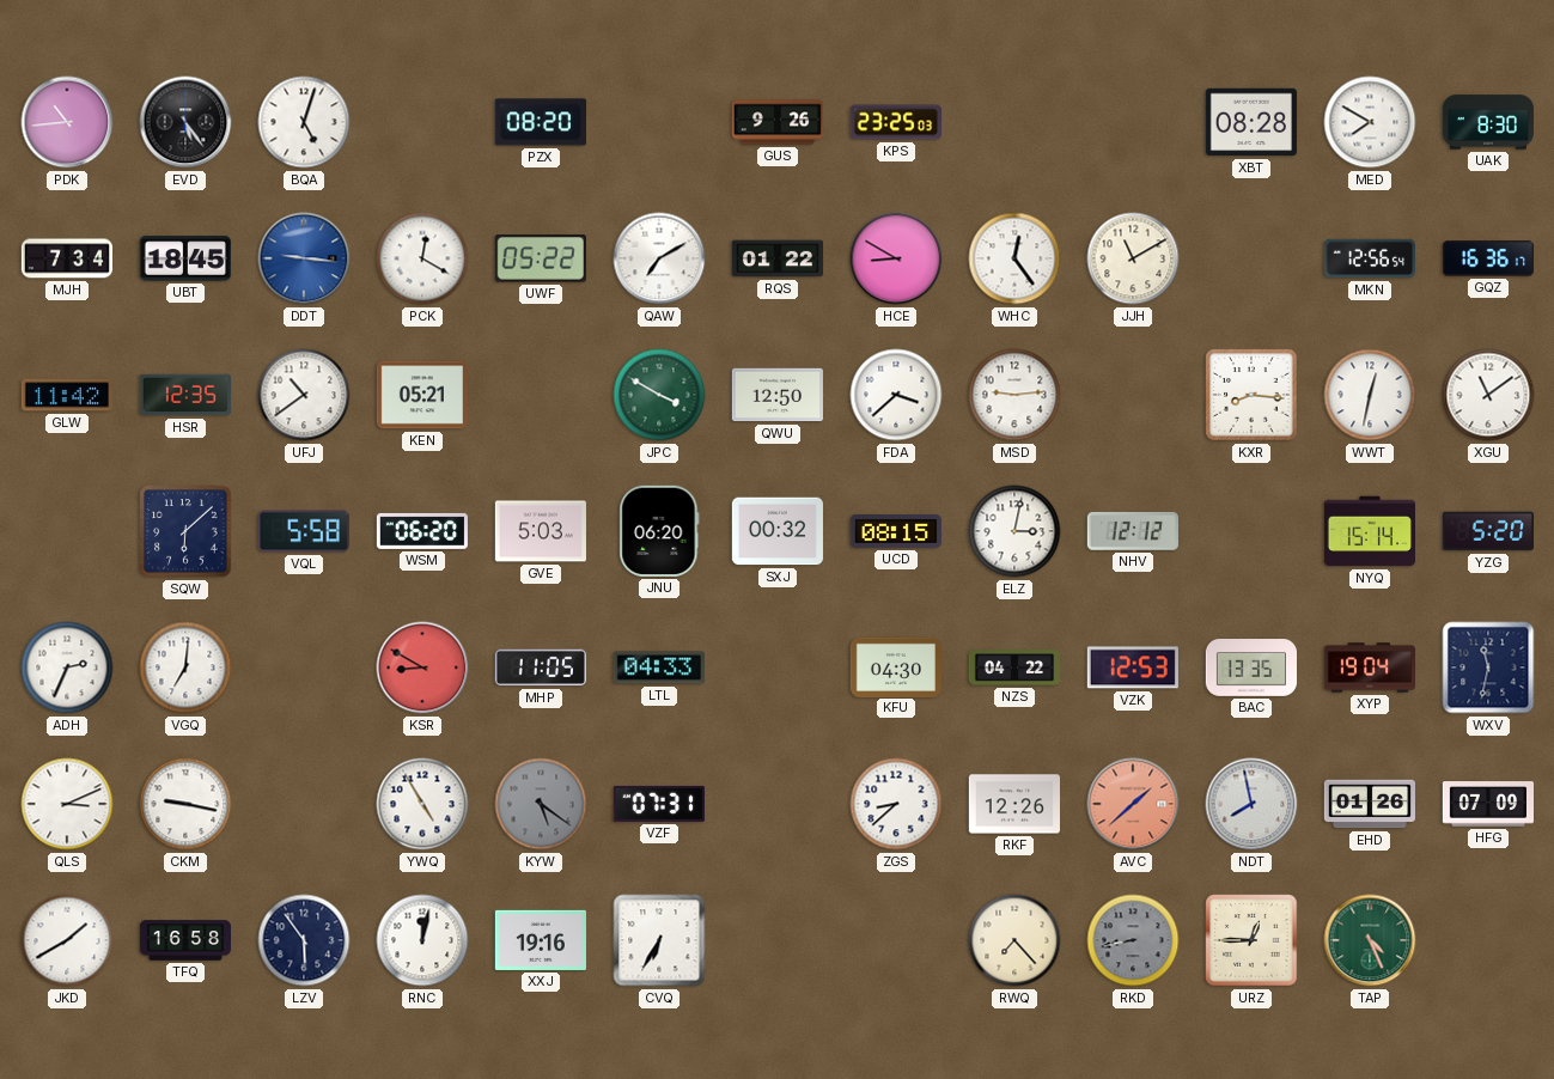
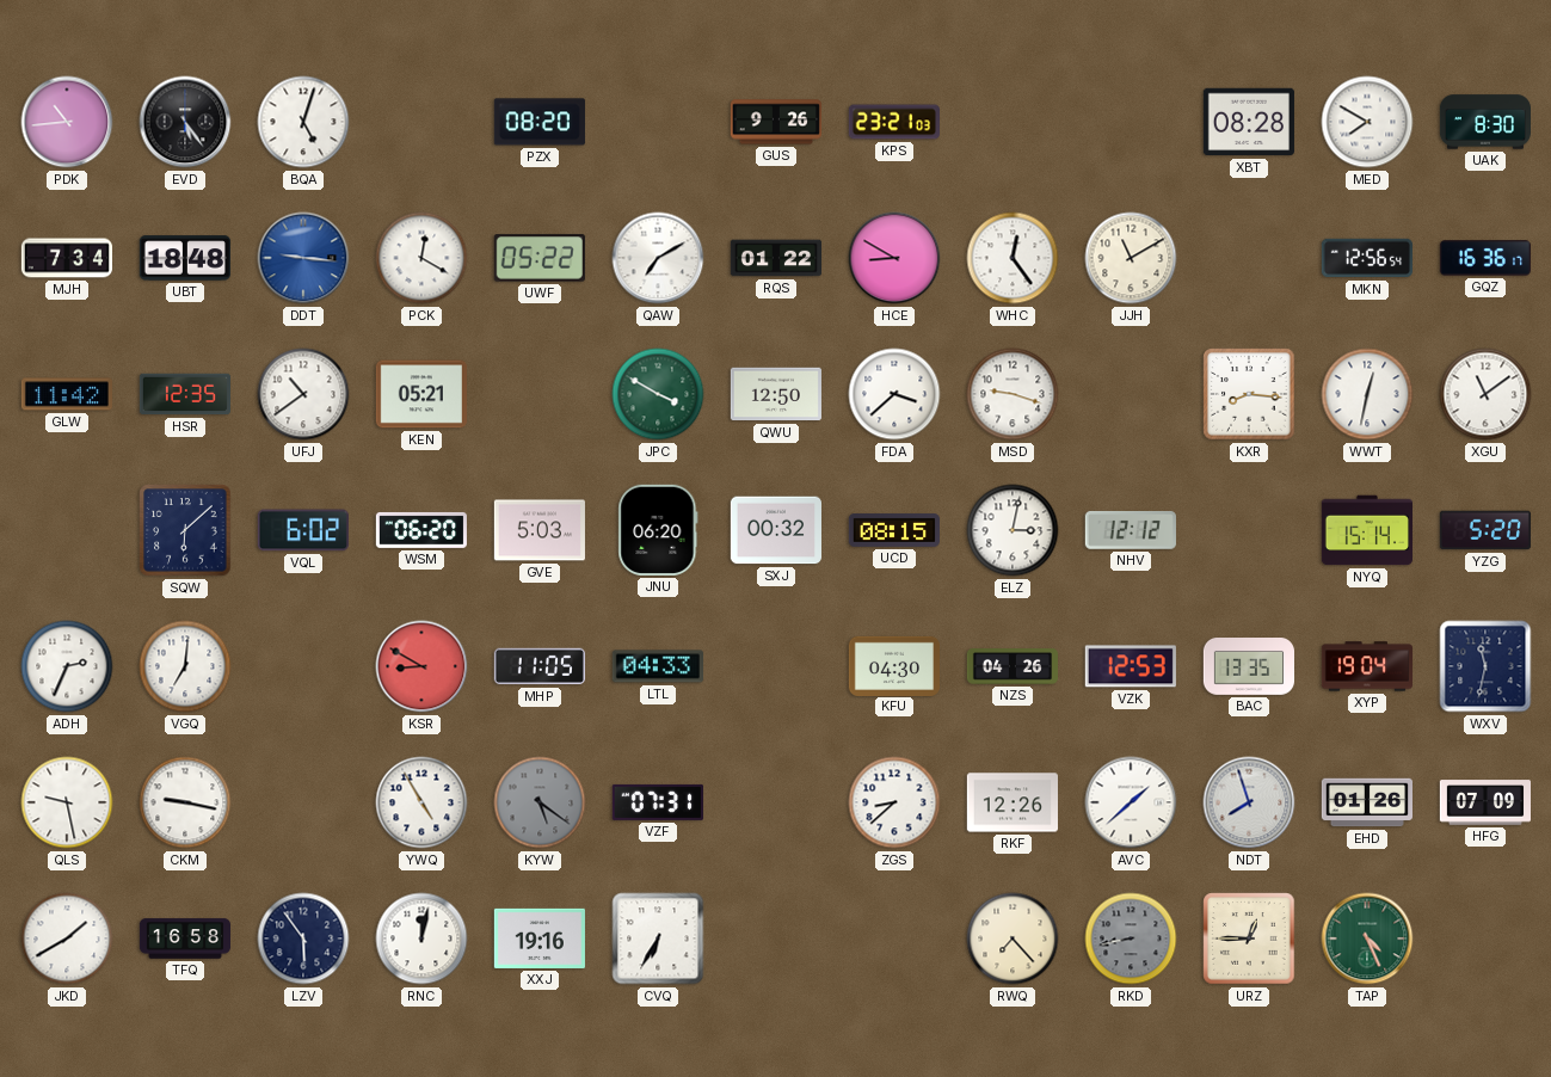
KPS: 23:25 -> 23:21
UBT: 18:45 -> 18:48
MSD: 9:14 -> 9:18
VQL: 5:58 -> 6:02
NZS: 04:22 -> 04:26
QLS: 3:11 -> 9:28
AVC dial: salmon -> white
NDT: 7:58 -> 7:57
